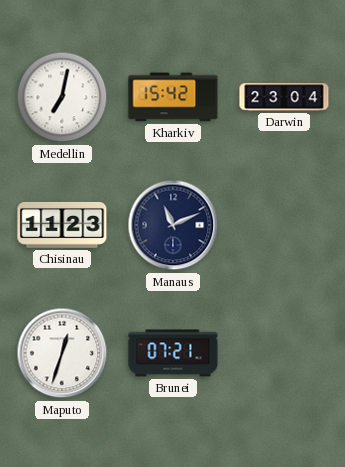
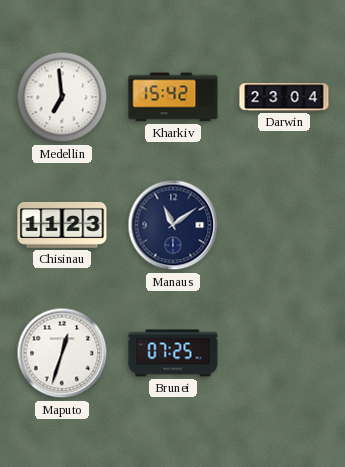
Medellin: 7:02 -> 6:59
Manaus: 11:11 -> 11:09
Brunei: 07:21 -> 07:25
